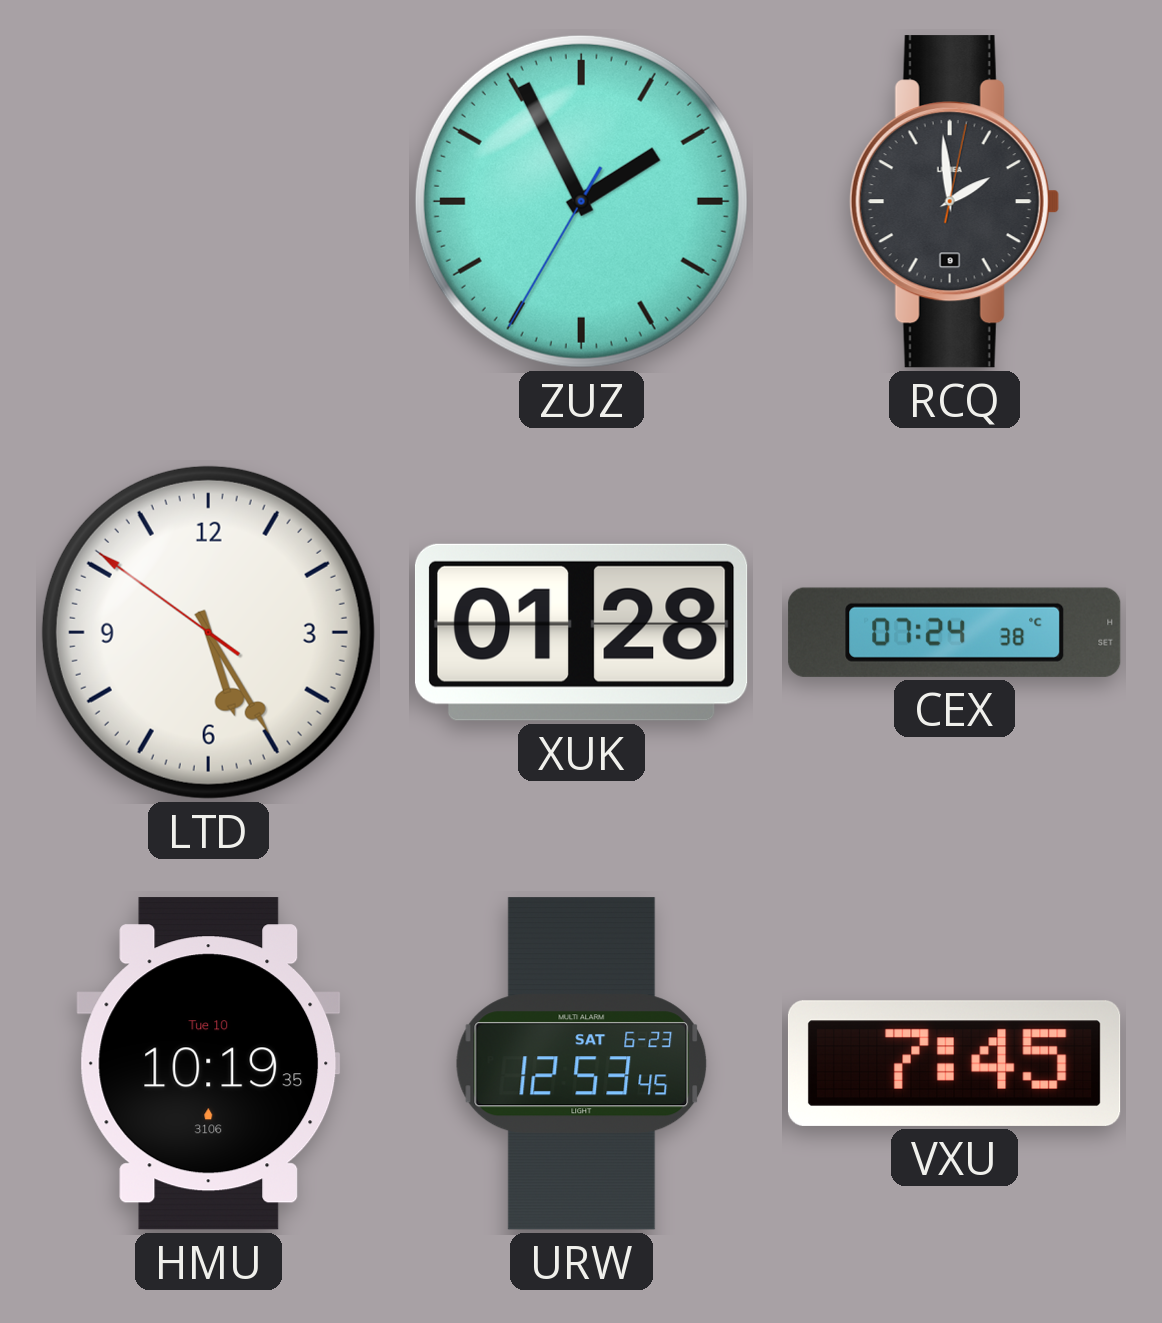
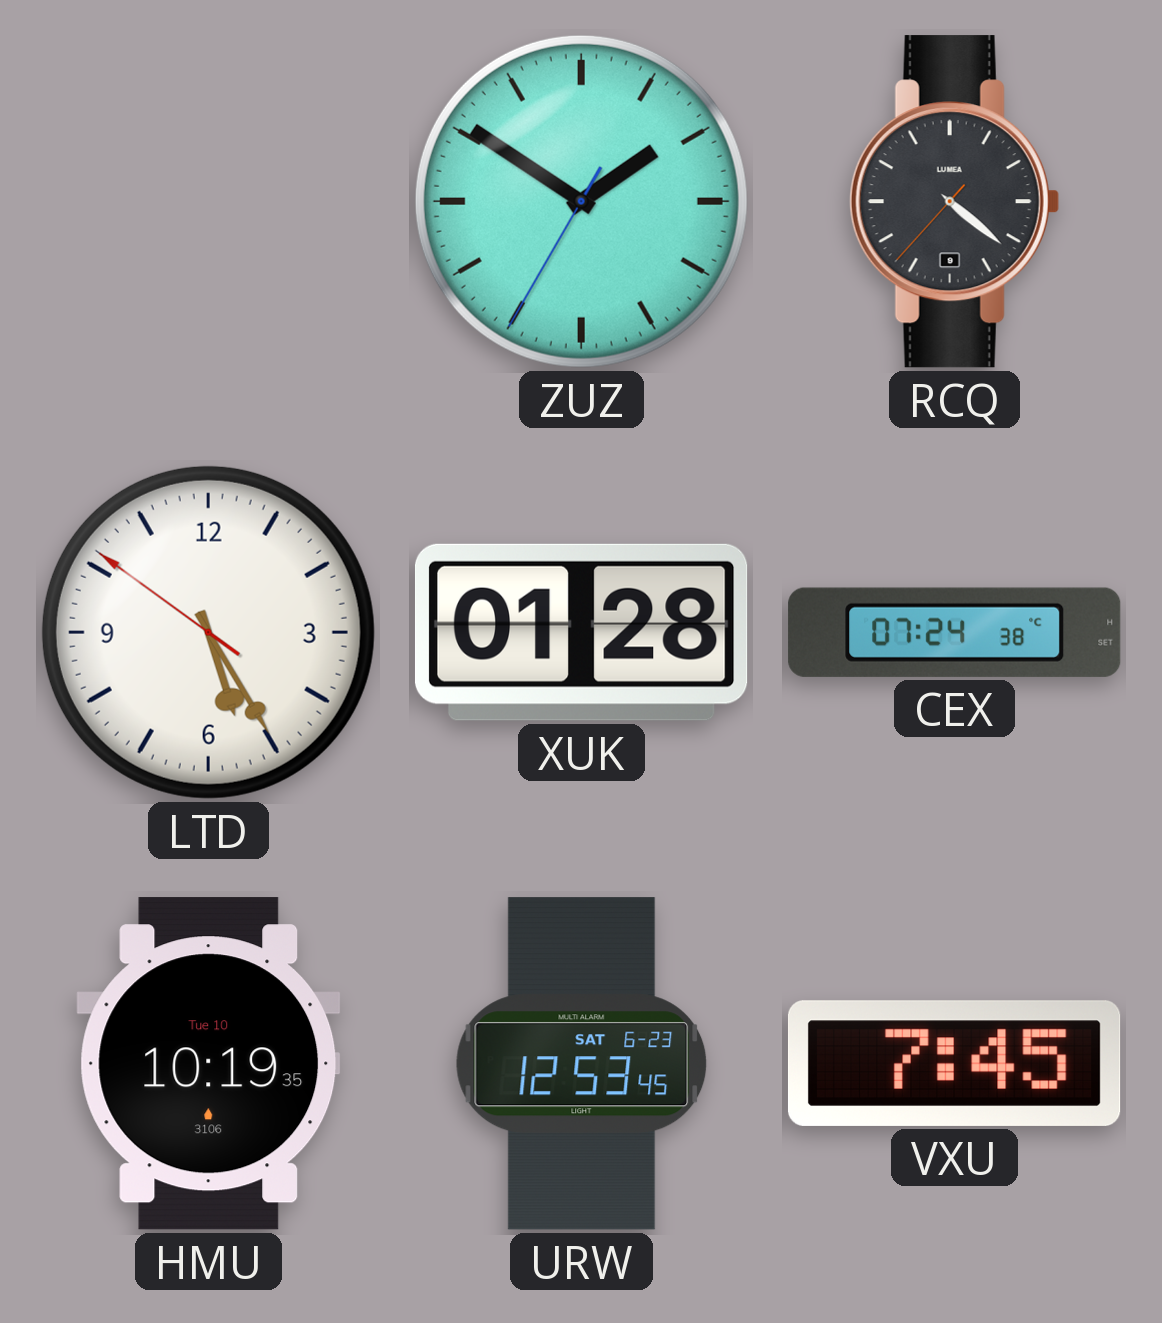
ZUZ: 1:55 -> 1:50
RCQ: 1:59 -> 4:21
